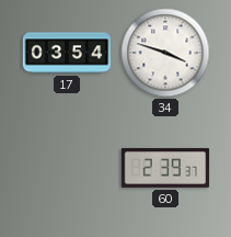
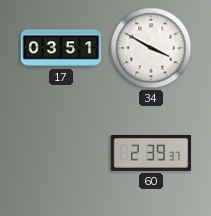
17: 03:54 -> 03:51
34: 3:48 -> 3:50
